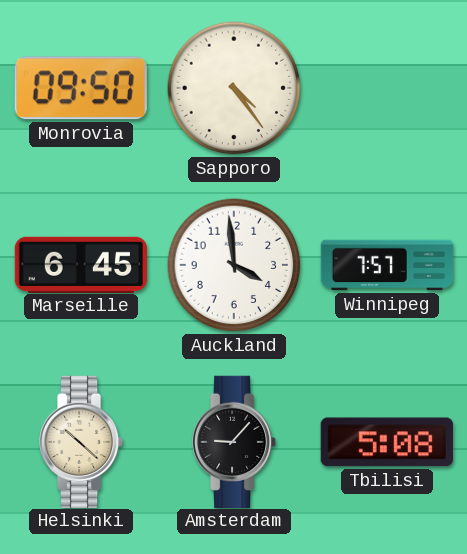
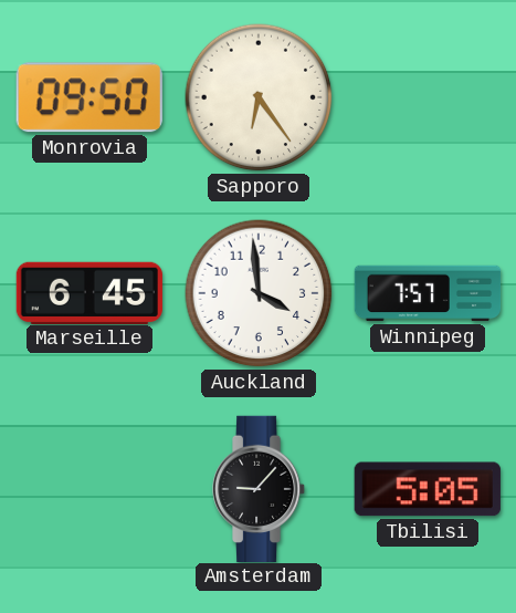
Sapporo: 4:24 -> 6:24
Helsinki: 10:22 -> none
Tbilisi: 5:08 -> 5:05
